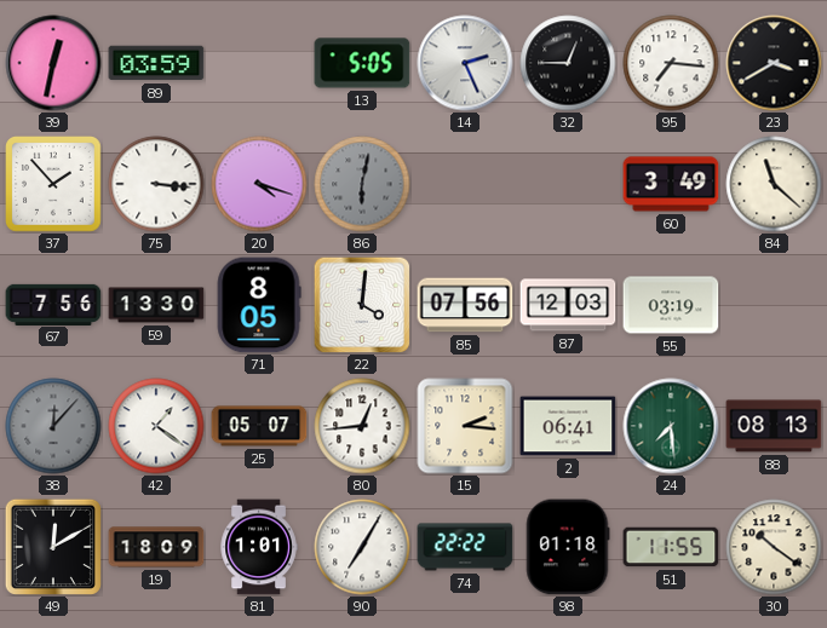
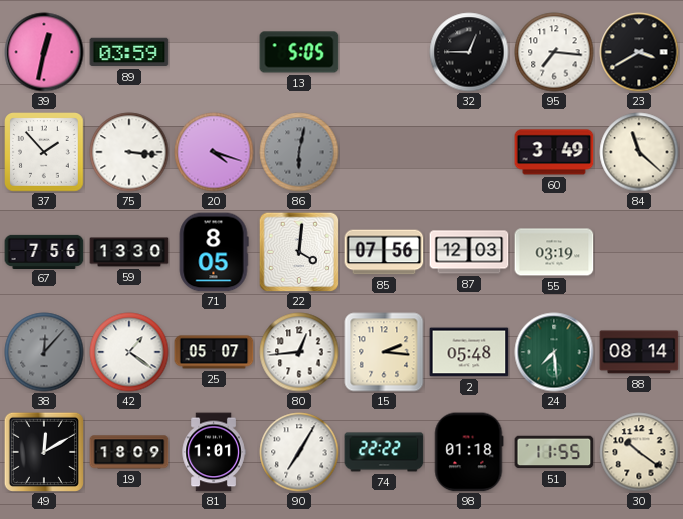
14: 2:26 -> none
2: 06:41 -> 05:48
88: 08:13 -> 08:14
